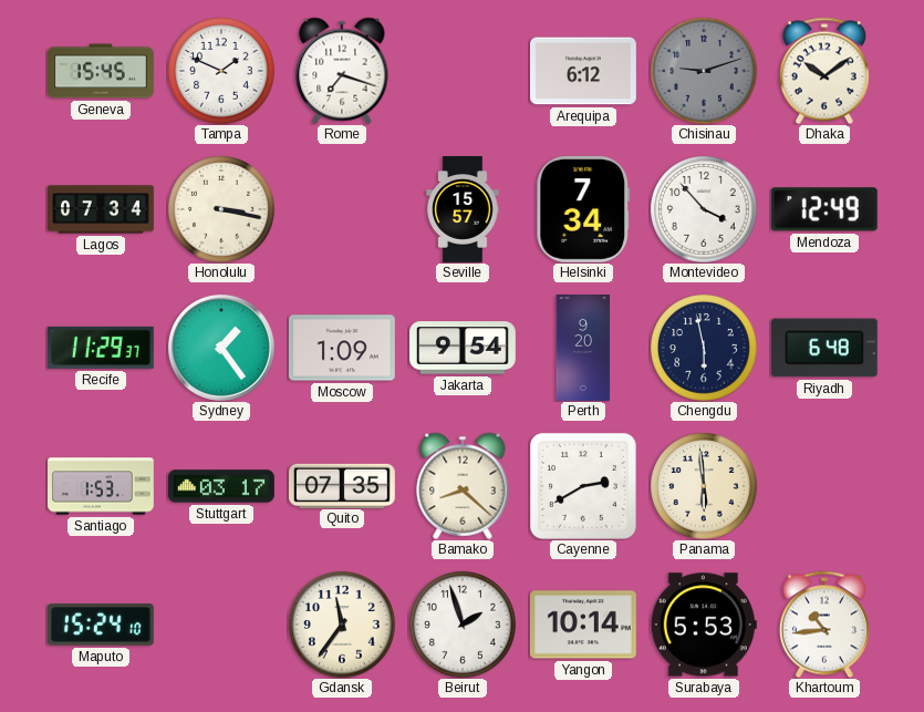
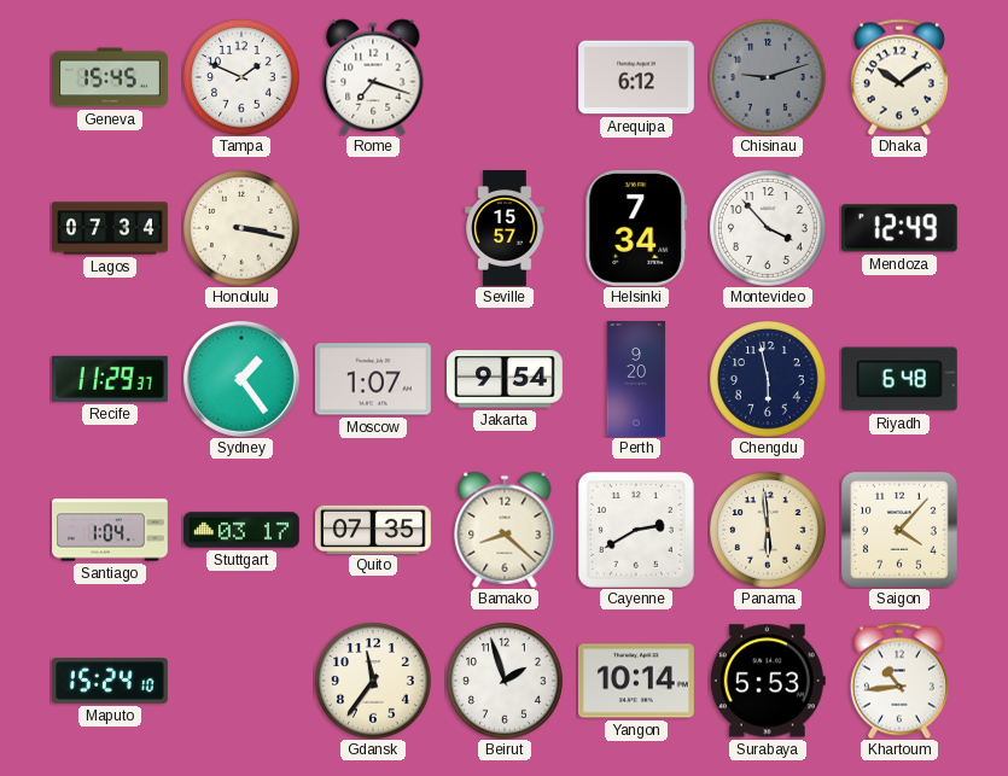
Moscow: 1:09 -> 1:07
Santiago: 1:53 -> 1:04
Saigon: none -> 4:07
